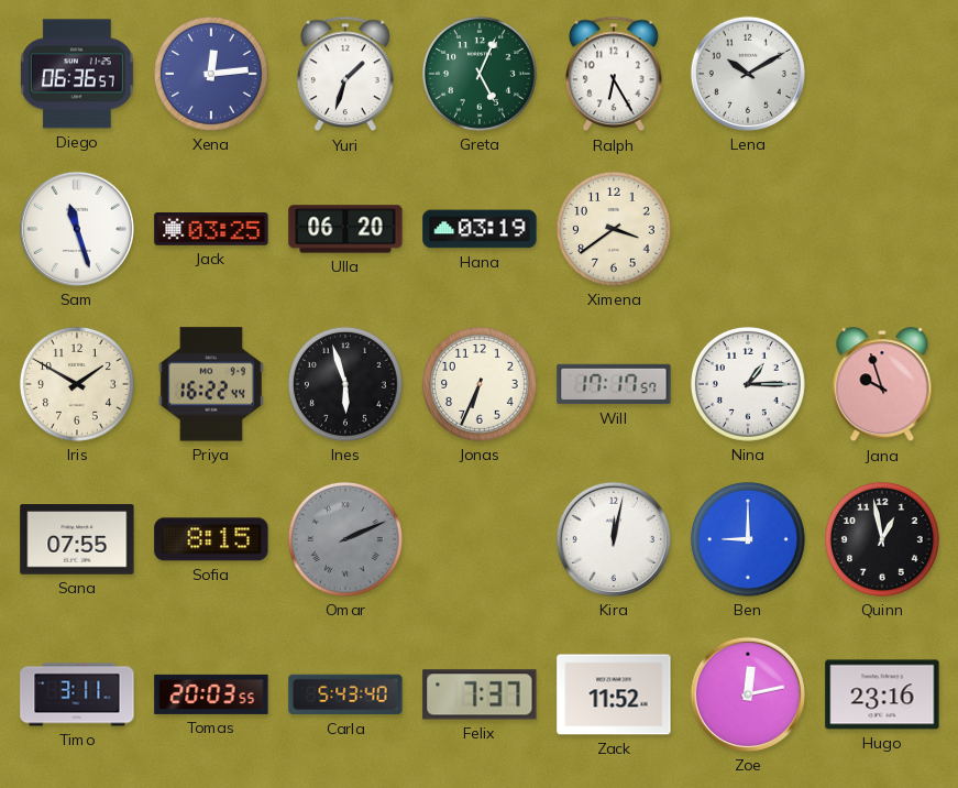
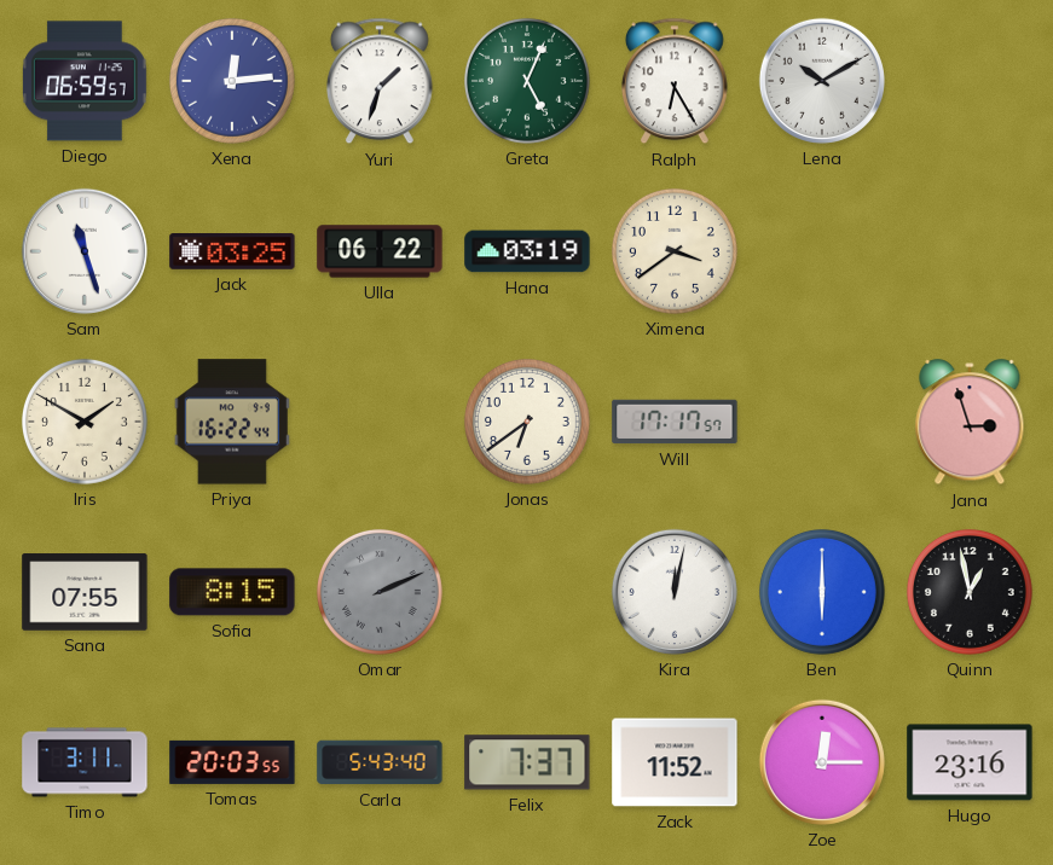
Diego: 06:36 -> 06:59
Ulla: 06:20 -> 06:22
Ines: 5:57 -> none
Jonas: 6:34 -> 6:39
Nina: 1:15 -> none
Jana: 9:57 -> 2:57
Ben: 9:00 -> 6:00
Zoe: 12:13 -> 12:15
